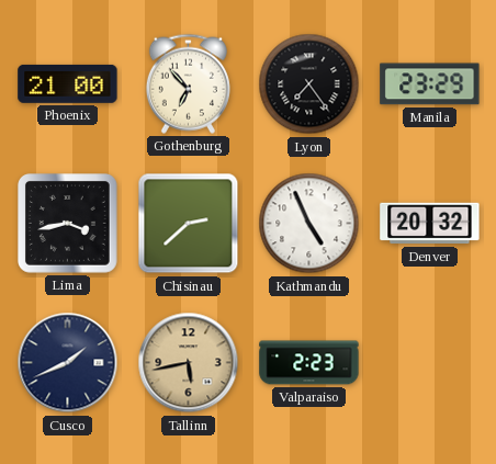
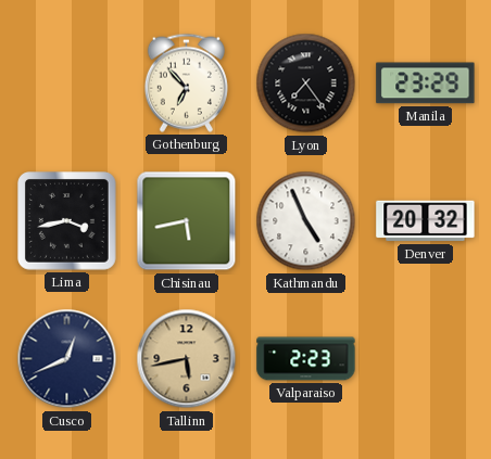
Phoenix: 21:00 -> none
Chisinau: 2:38 -> 5:43
Cusco: 1:41 -> 12:41
